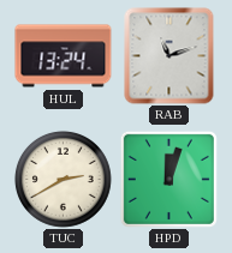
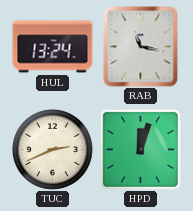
RAB: 11:12 -> 11:17
TUC: 2:40 -> 2:41
